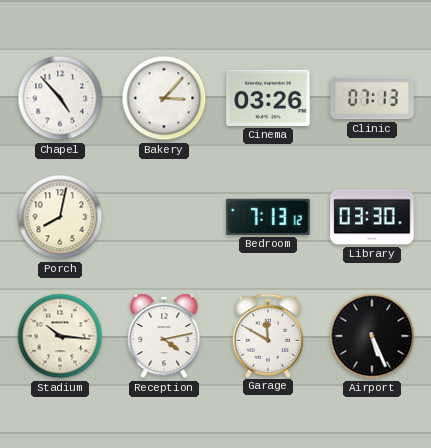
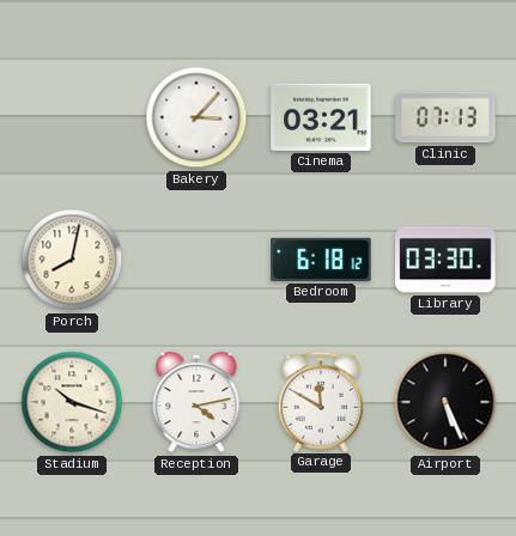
Chapel: 4:53 -> none
Cinema: 03:26 -> 03:21
Bedroom: 7:13 -> 6:18
Stadium: 10:16 -> 10:18
